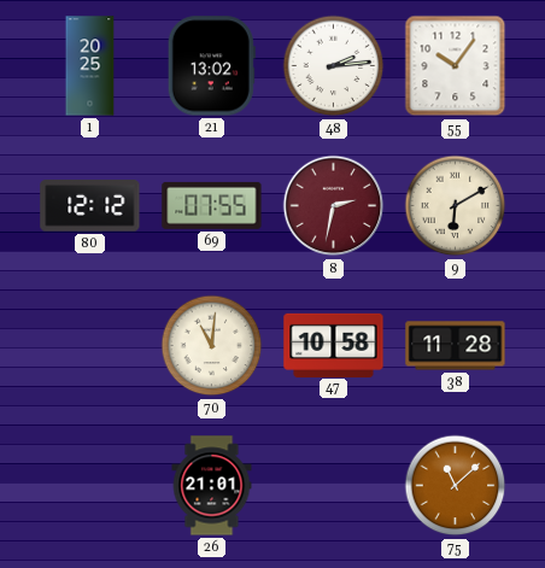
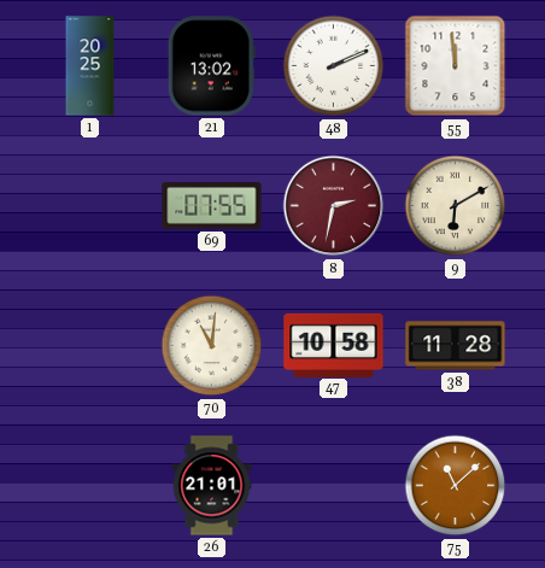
48: 2:14 -> 2:11
55: 10:06 -> 11:59
80: 12:12 -> none
